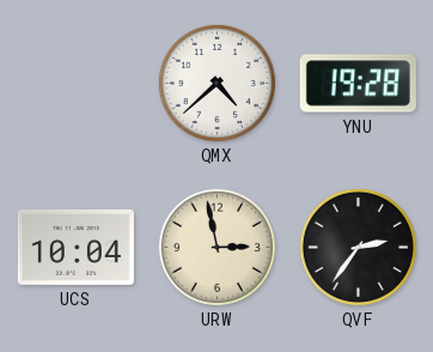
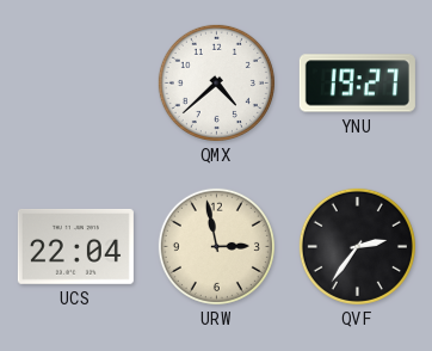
YNU: 19:28 -> 19:27
UCS: 10:04 -> 22:04
